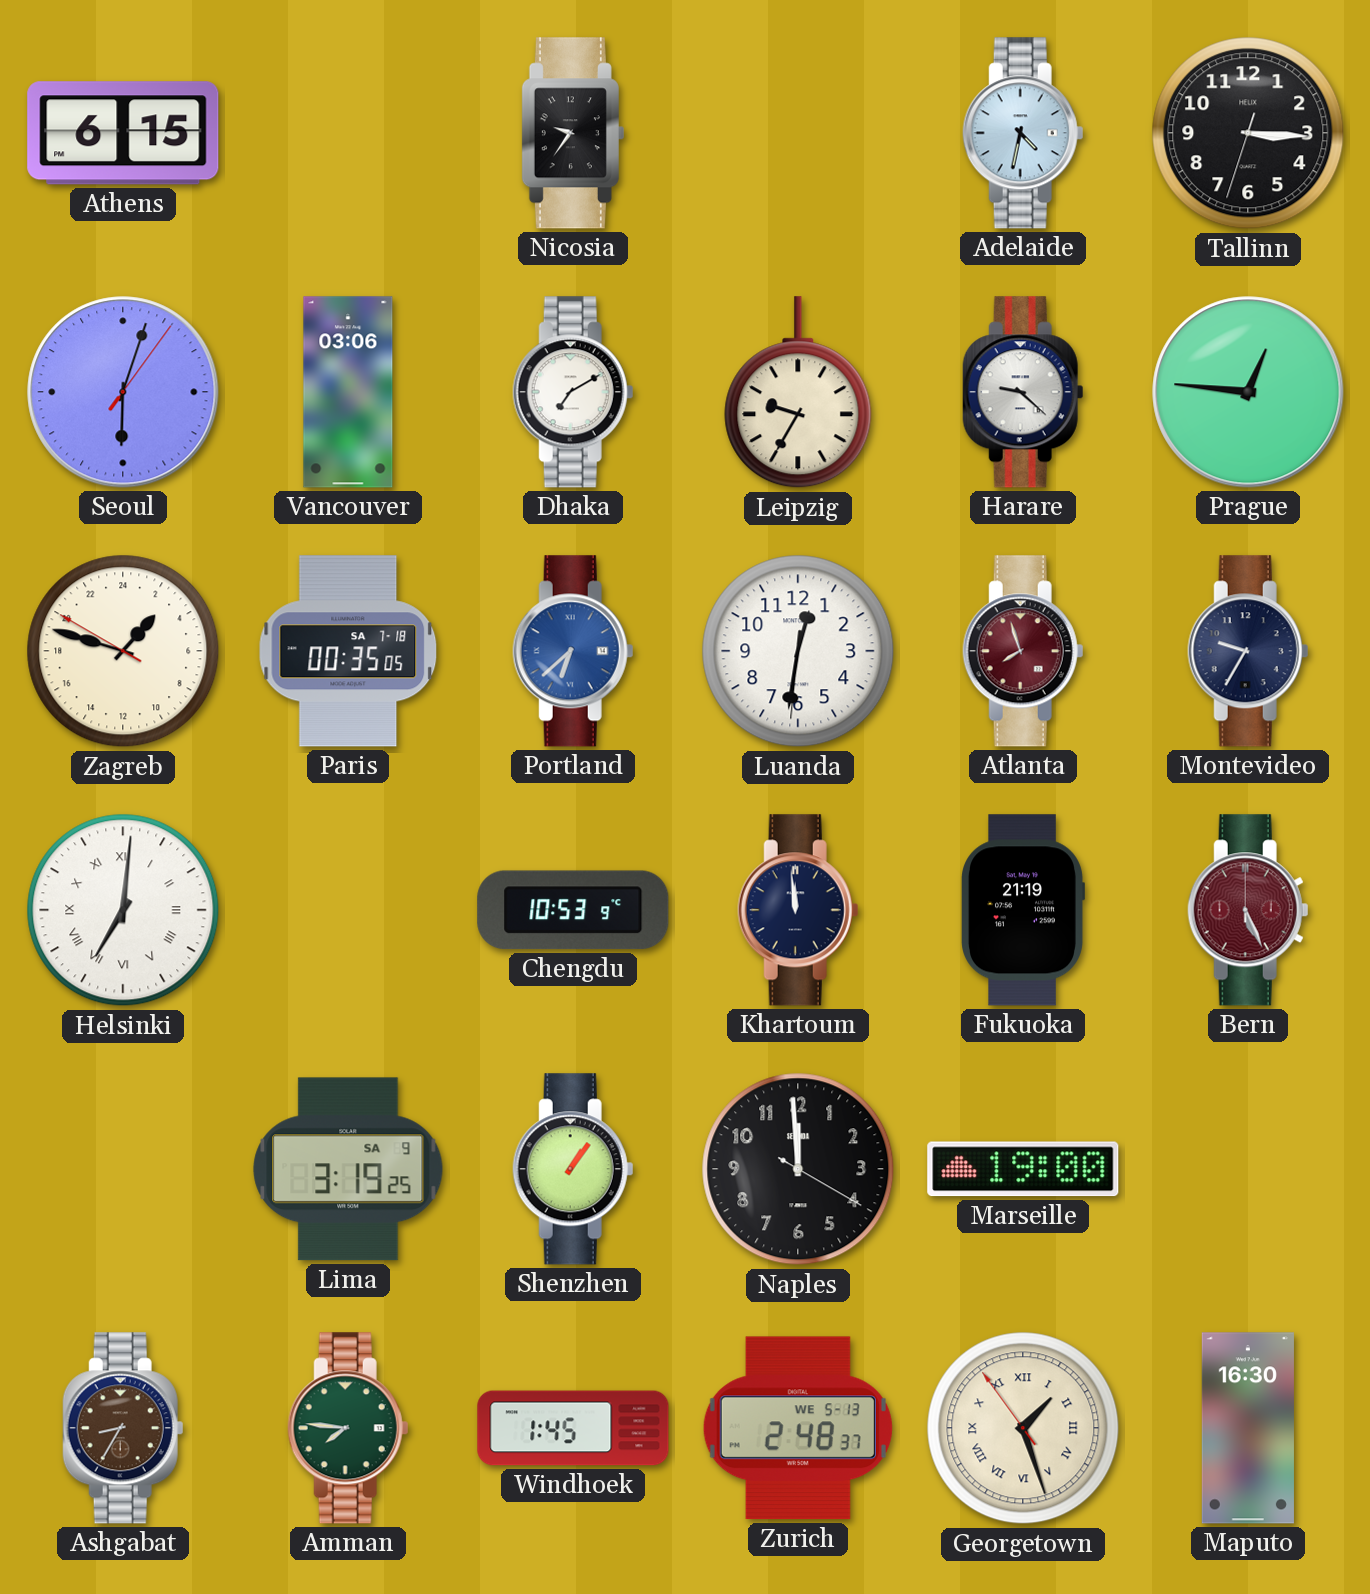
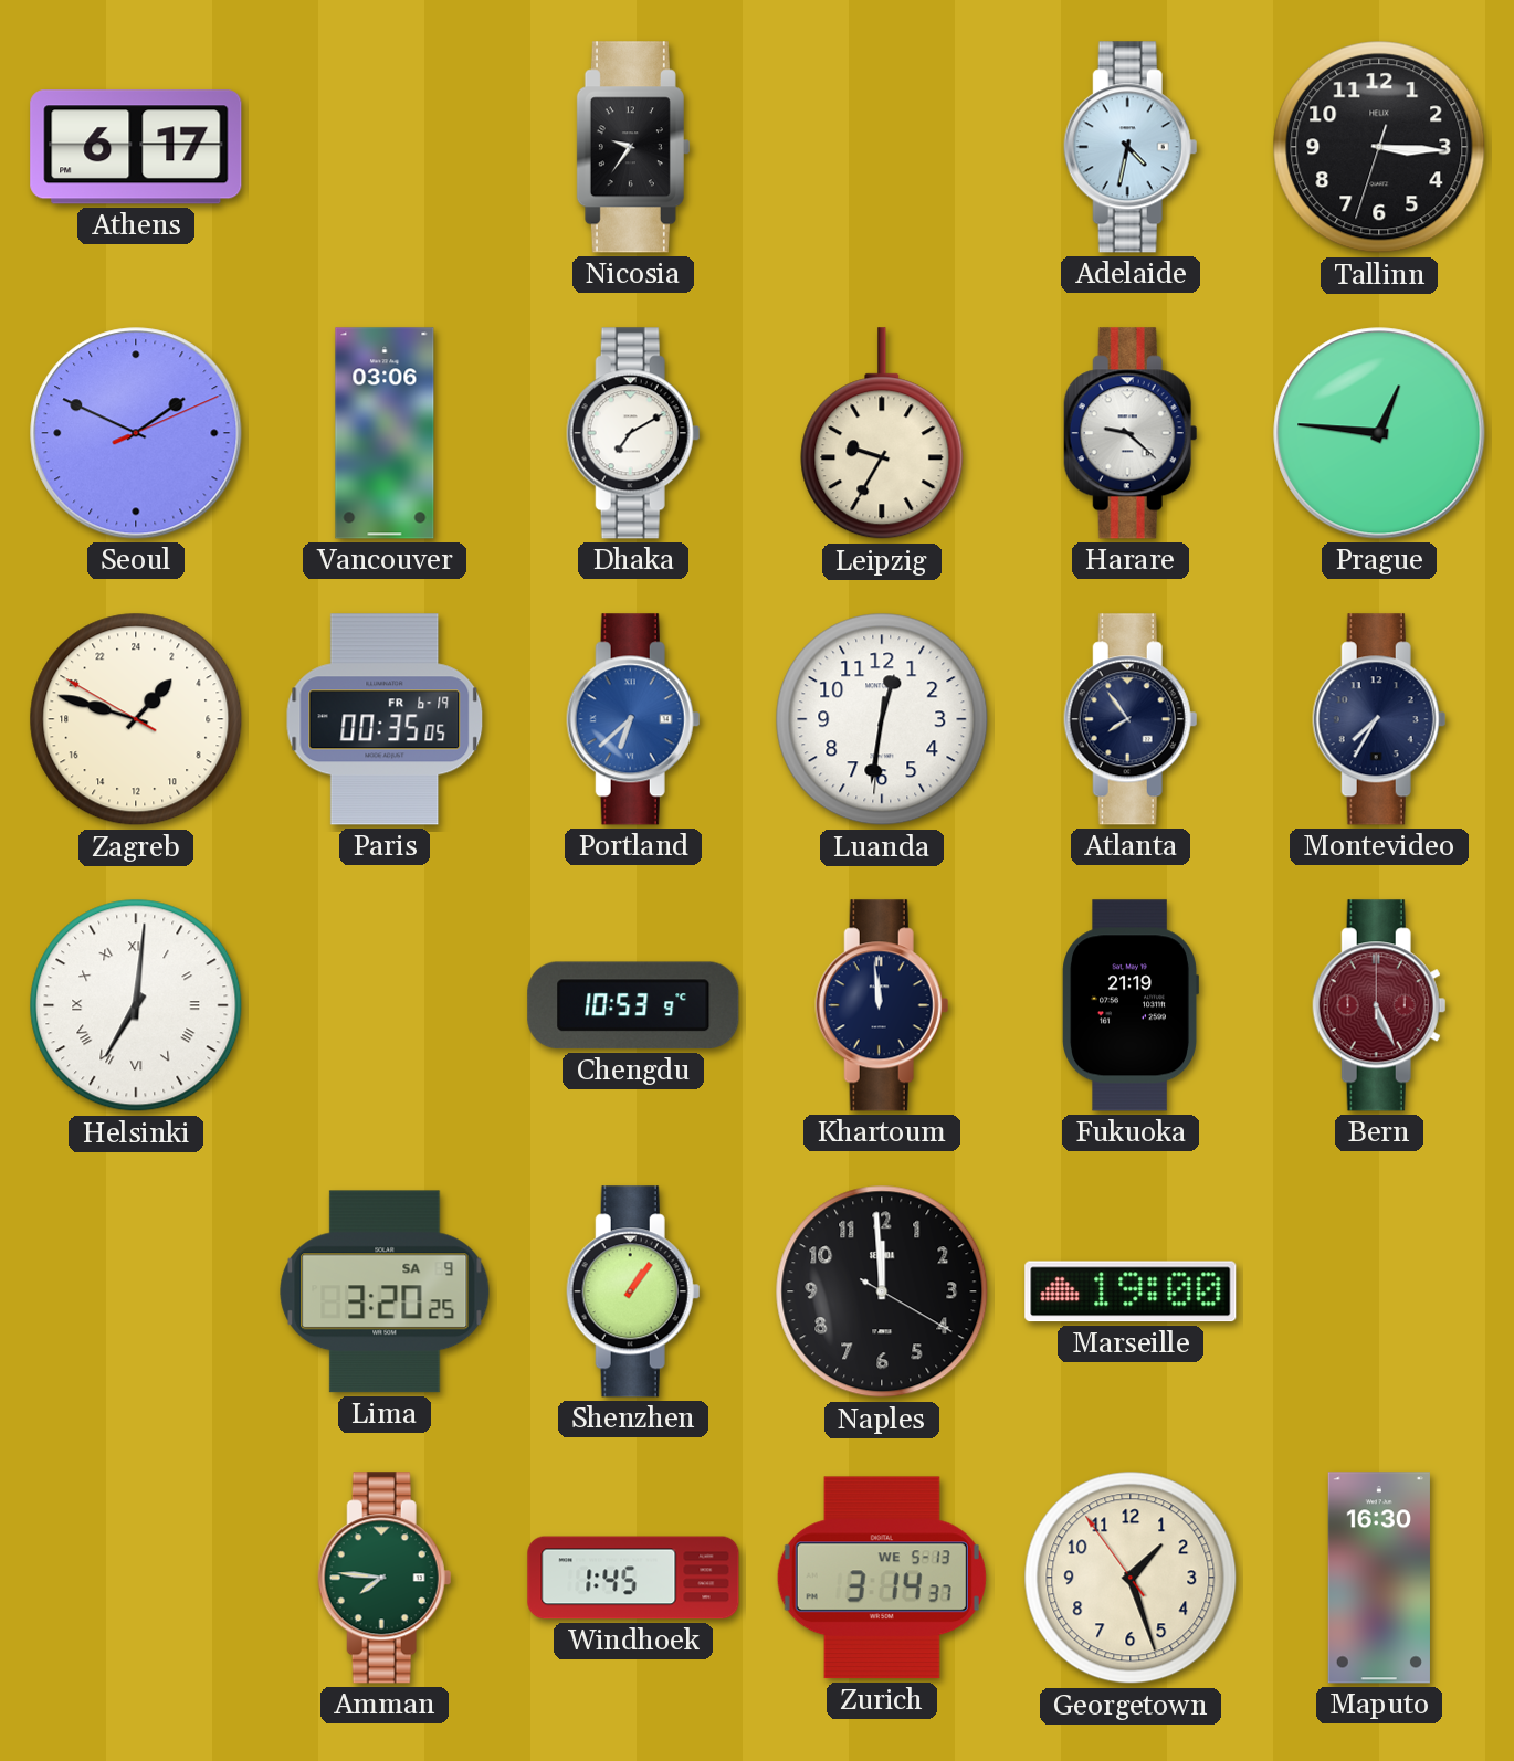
Athens: 6:15 -> 6:17
Seoul: 6:03 -> 1:49
Paris date: SA 7-18 -> FR 6-19
Atlanta: 7:57 -> 7:54
Atlanta dial: burgundy -> navy
Montevideo: 9:35 -> 7:35
Lima: 3:19 -> 3:20
Ashgabat: 8:35 -> none
Zurich: 2:48 -> 3:14
Georgetown numerals: Roman -> Arabic
